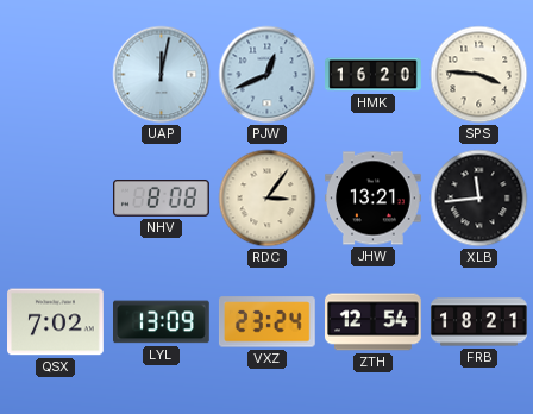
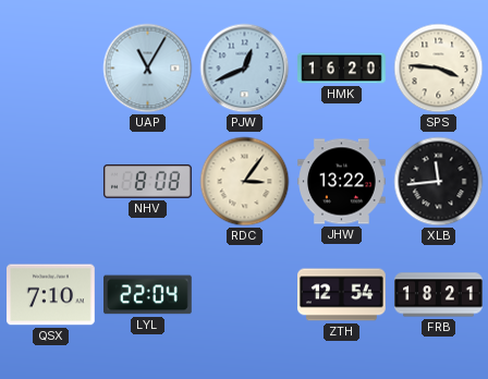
UAP: 12:02 -> 11:05
JHW: 13:21 -> 13:22
QSX: 7:02 -> 7:10
LYL: 13:09 -> 22:04
VXZ: 23:24 -> none
